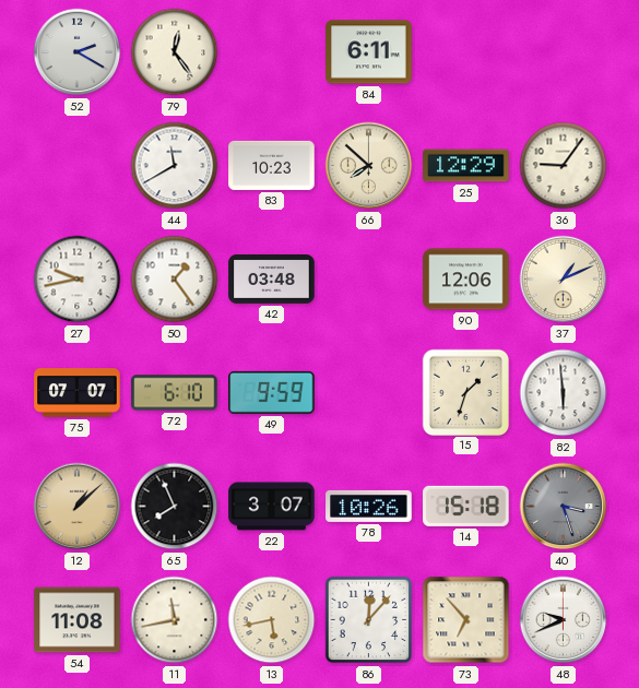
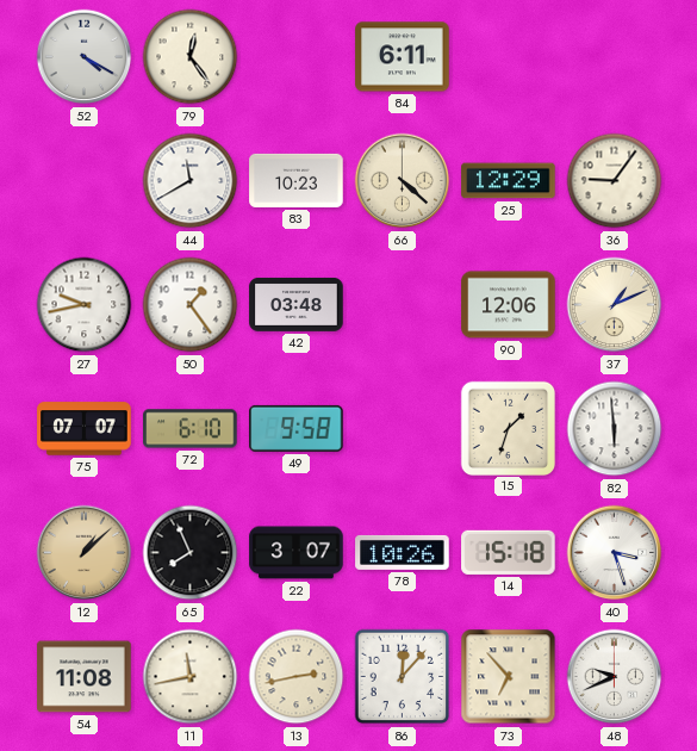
52: 2:20 -> 4:20
66: 7:52 -> 4:22
49: 9:59 -> 9:58
40 dial: grey -> white
13: 5:43 -> 2:43
